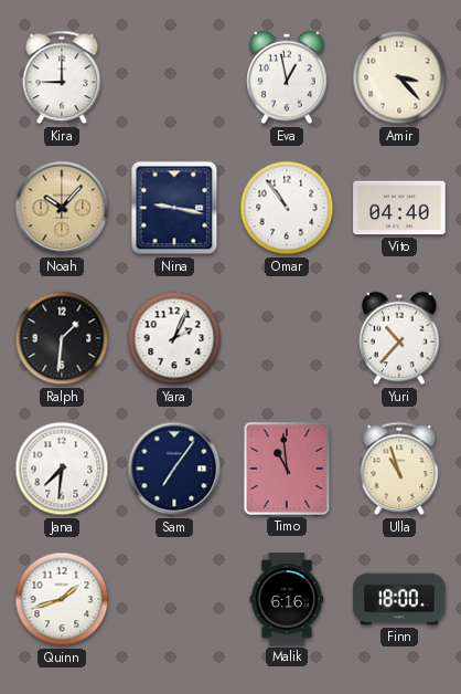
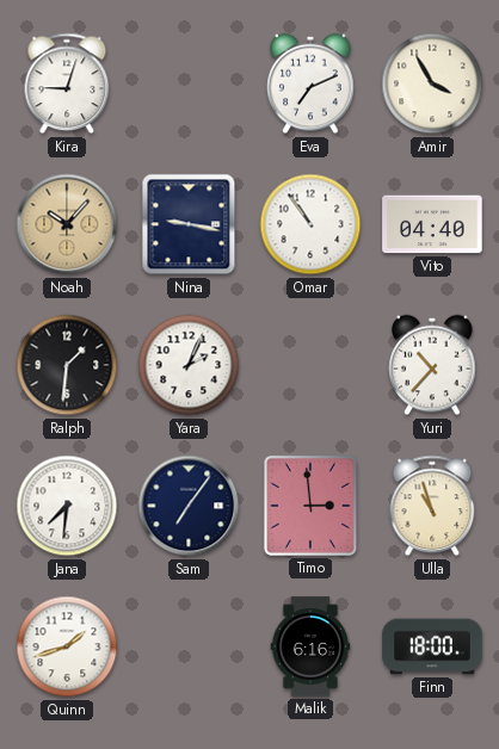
Kira: 9:00 -> 9:03
Eva: 12:58 -> 7:11
Amir: 3:23 -> 3:55
Timo: 10:59 -> 2:59
